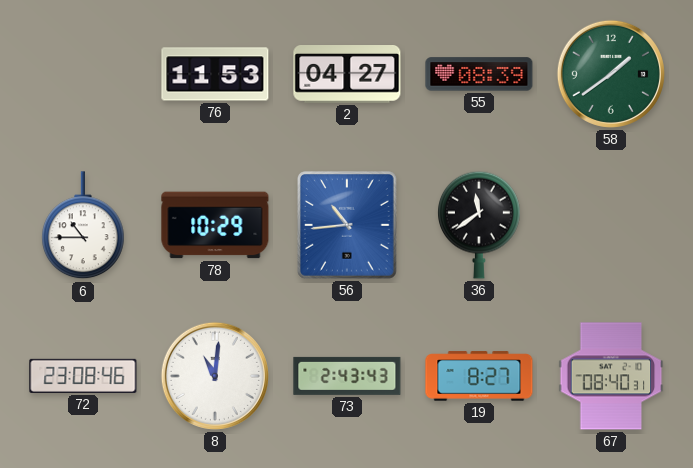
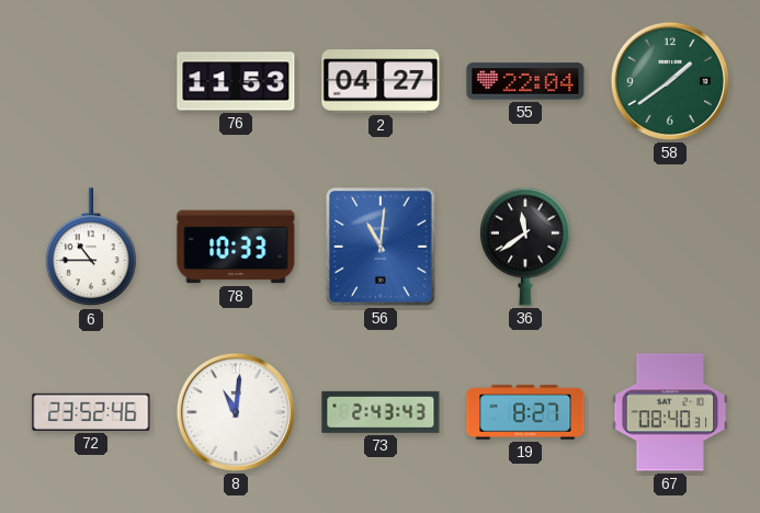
55: 08:39 -> 22:04
78: 10:29 -> 10:33
56: 10:44 -> 11:01
72: 23:08 -> 23:52
